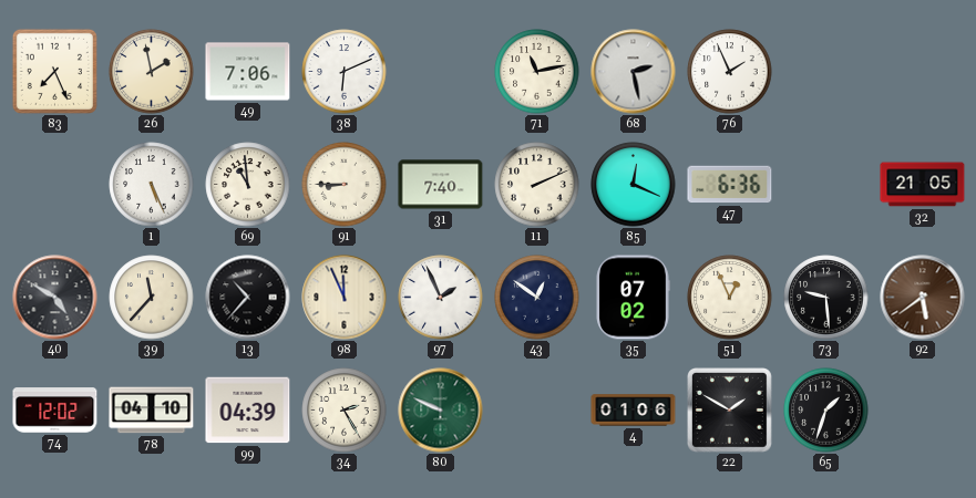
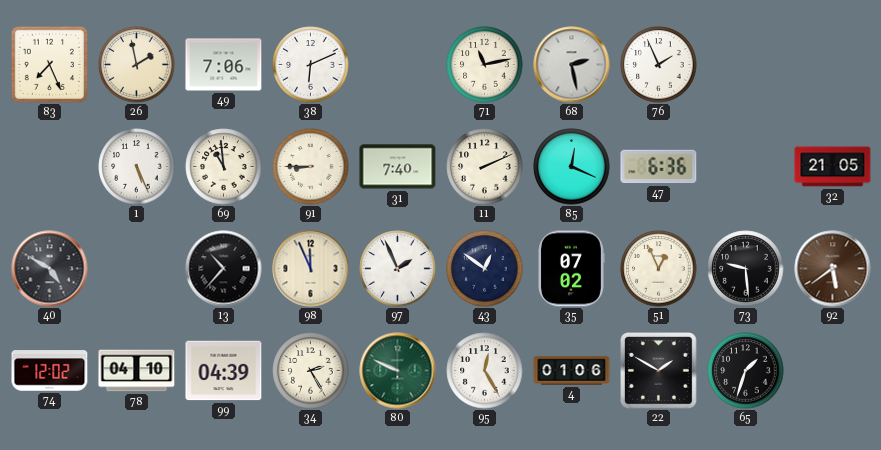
39: 11:37 -> none
95: none -> 12:25
